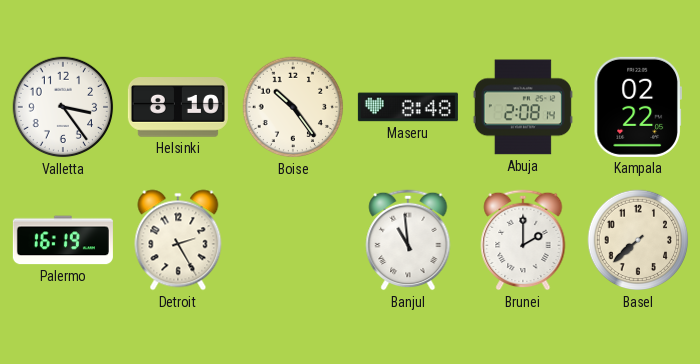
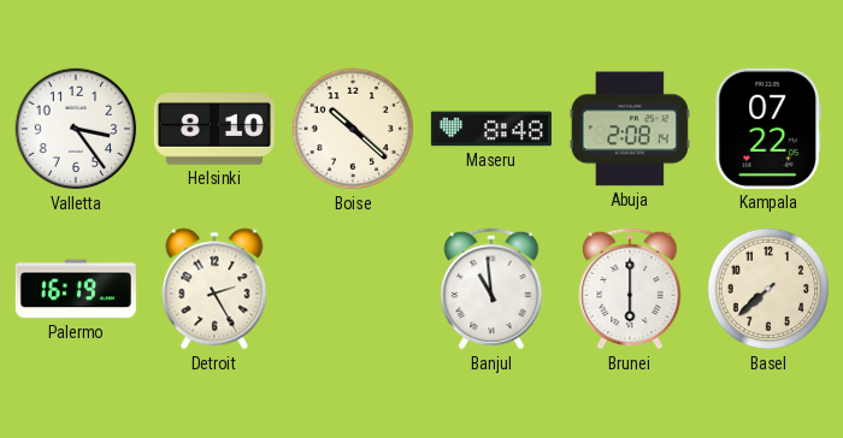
Boise: 10:24 -> 10:22
Kampala: 02:22 -> 07:22
Brunei: 2:00 -> 6:00
